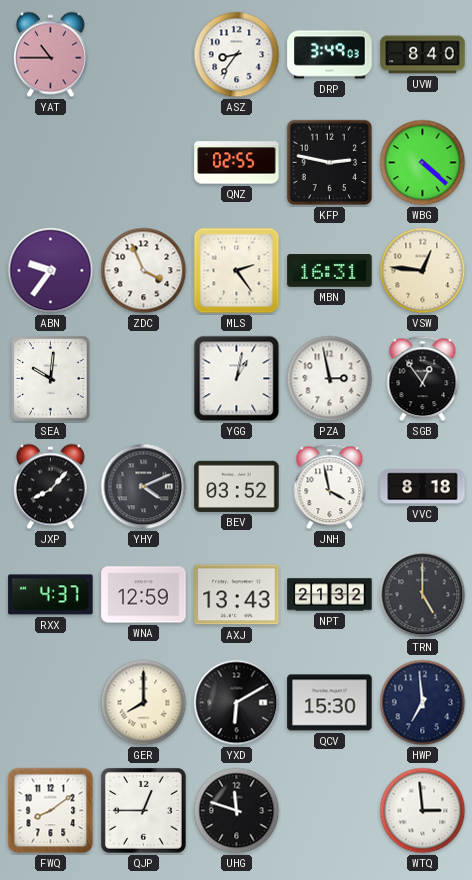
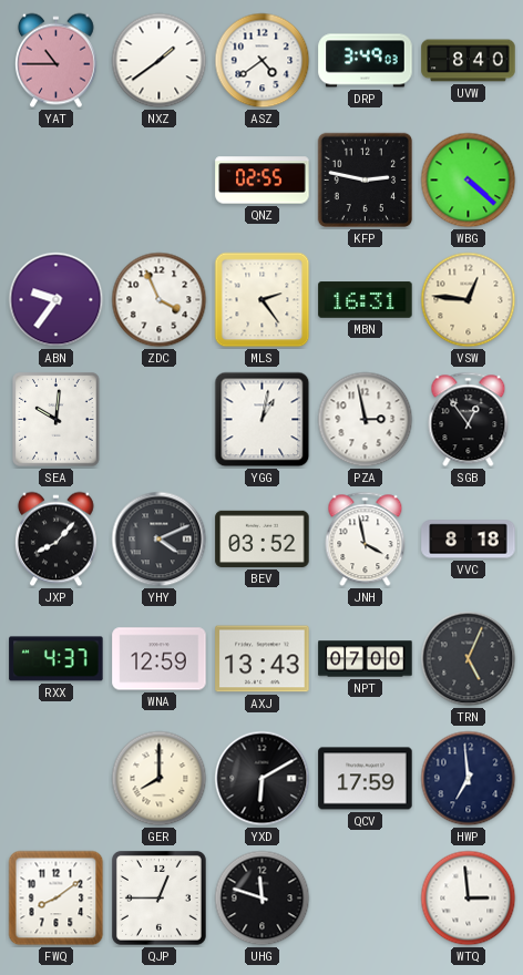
NXZ: none -> 1:39
ASZ: 8:36 -> 4:39
NPT: 21:32 -> 07:00
TRN: 5:00 -> 5:04
QCV: 15:30 -> 17:59
